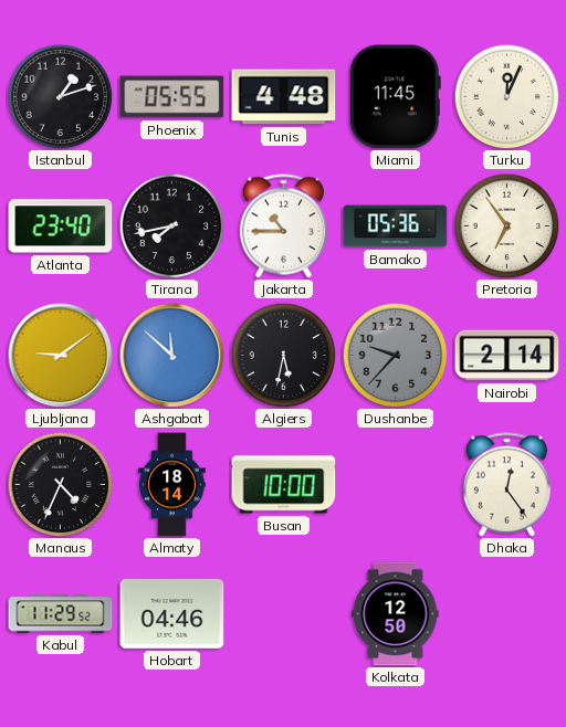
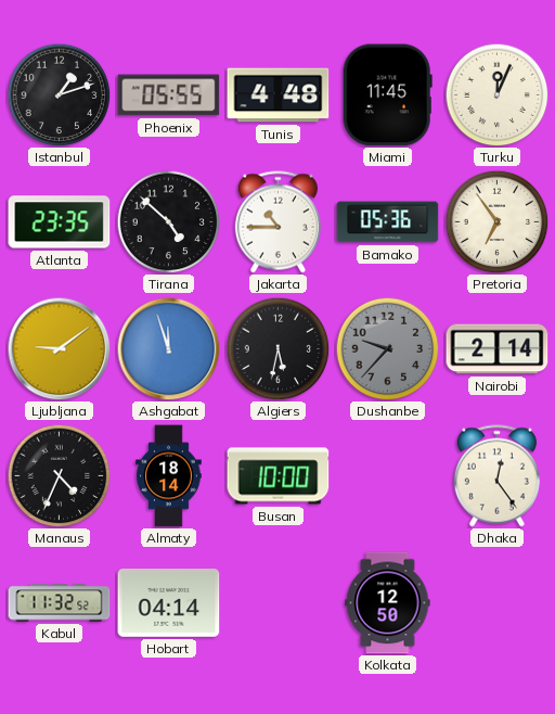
Atlanta: 23:40 -> 23:35
Tirana: 7:43 -> 4:52
Ashgabat: 11:52 -> 11:57
Kabul: 11:29 -> 11:32
Hobart: 04:46 -> 04:14
